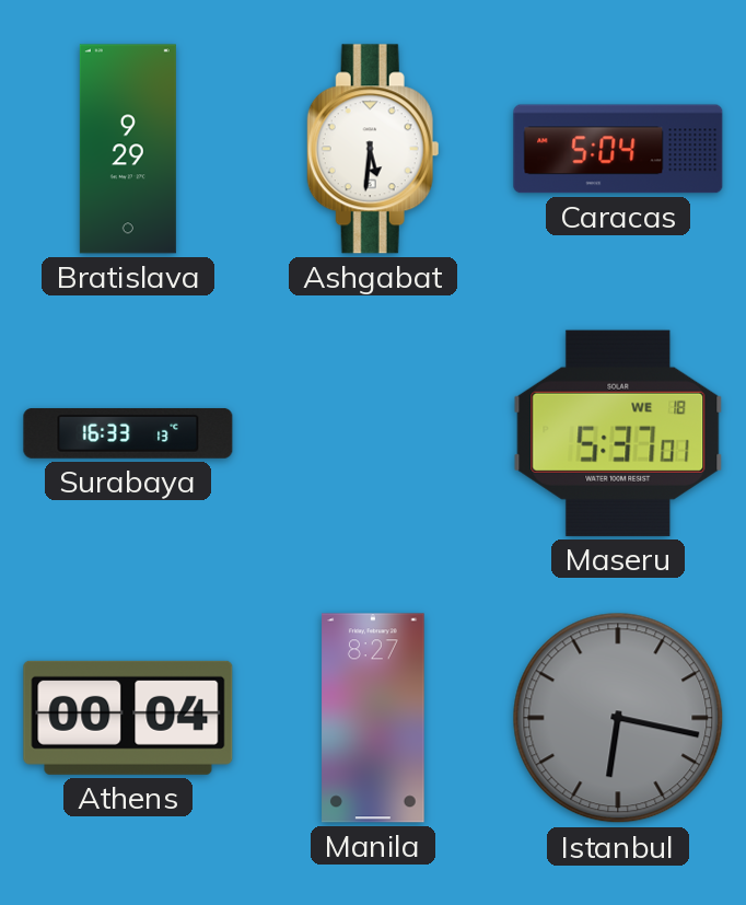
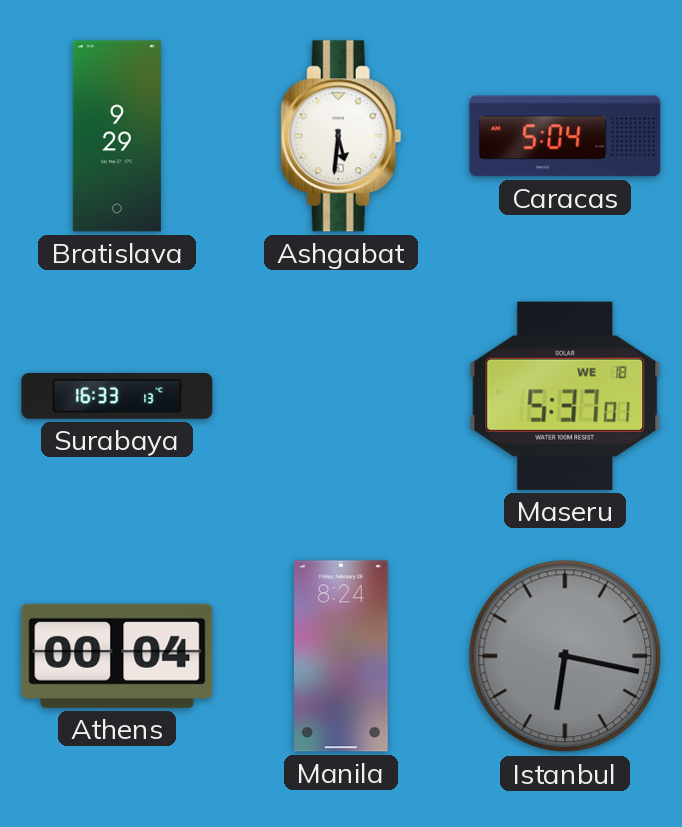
Manila: 8:27 -> 8:24
